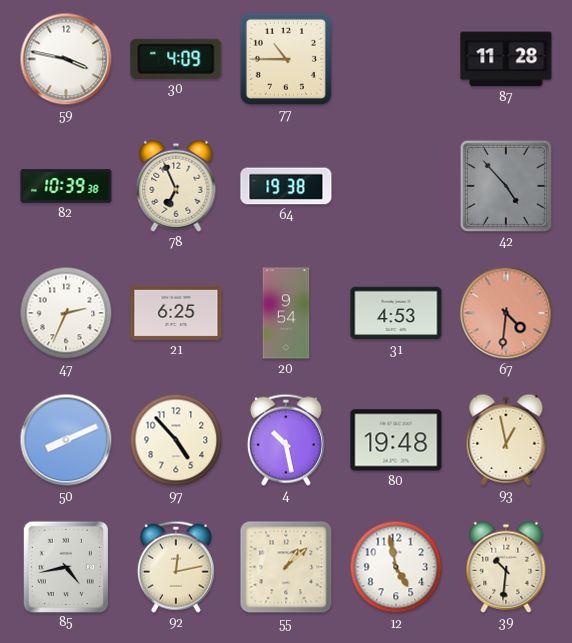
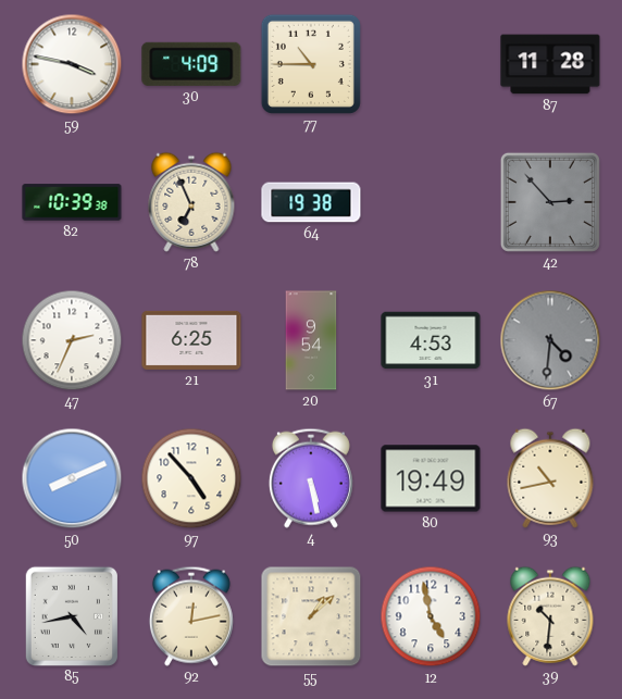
42: 4:53 -> 2:53
67 dial: salmon -> grey
4: 10:28 -> 5:28
80: 19:48 -> 19:49
93: 12:58 -> 10:43
